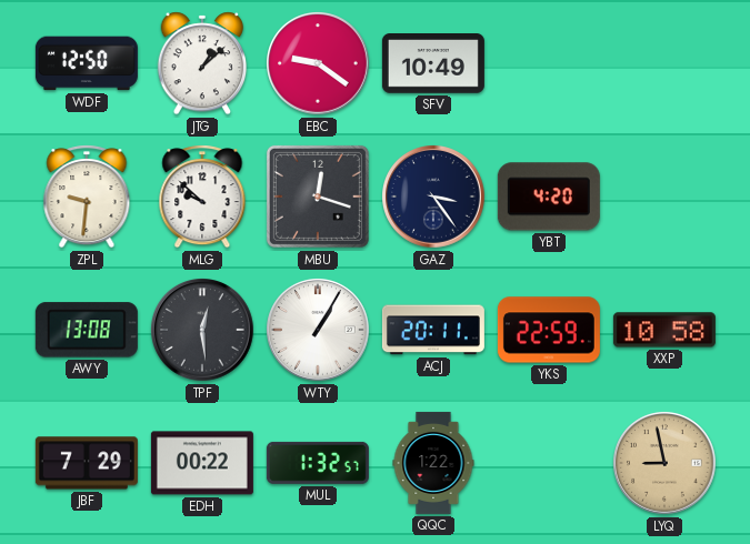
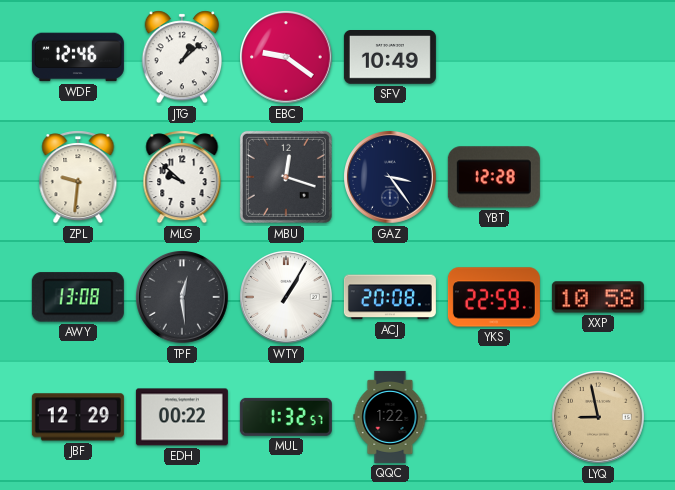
WDF: 12:50 -> 12:46
YBT: 4:20 -> 12:28
ACJ: 20:11 -> 20:08
JBF: 7:29 -> 12:29
